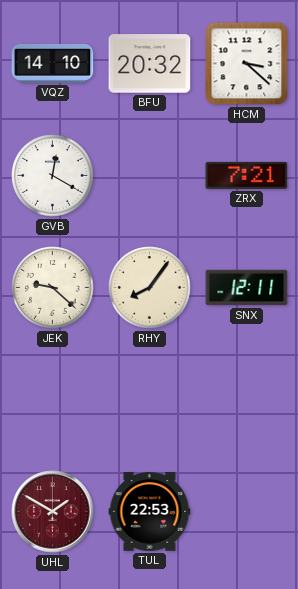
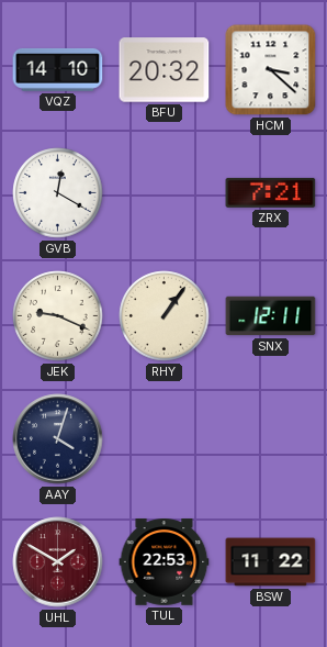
JEK: 9:22 -> 9:19
RHY: 8:06 -> 1:06
AAY: none -> 4:03
BSW: none -> 11:22
